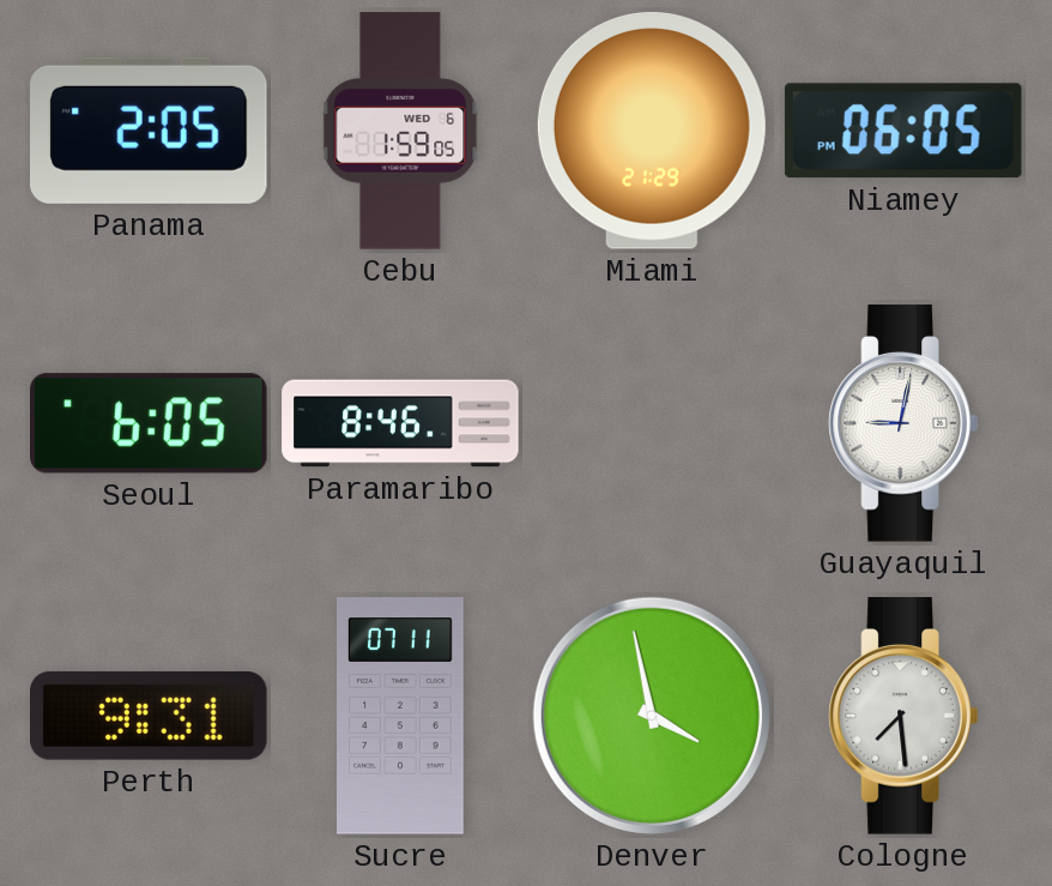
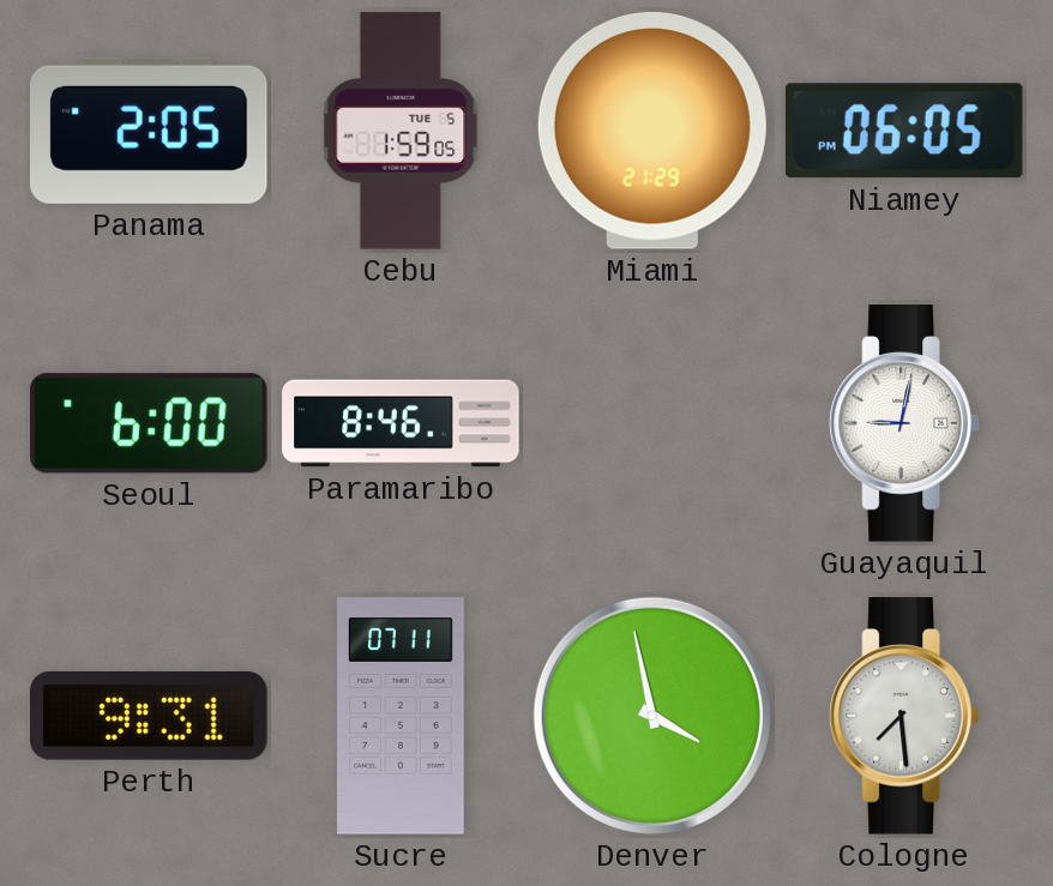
Cebu date: WED 6 -> TUE 5
Seoul: 6:05 -> 6:00
